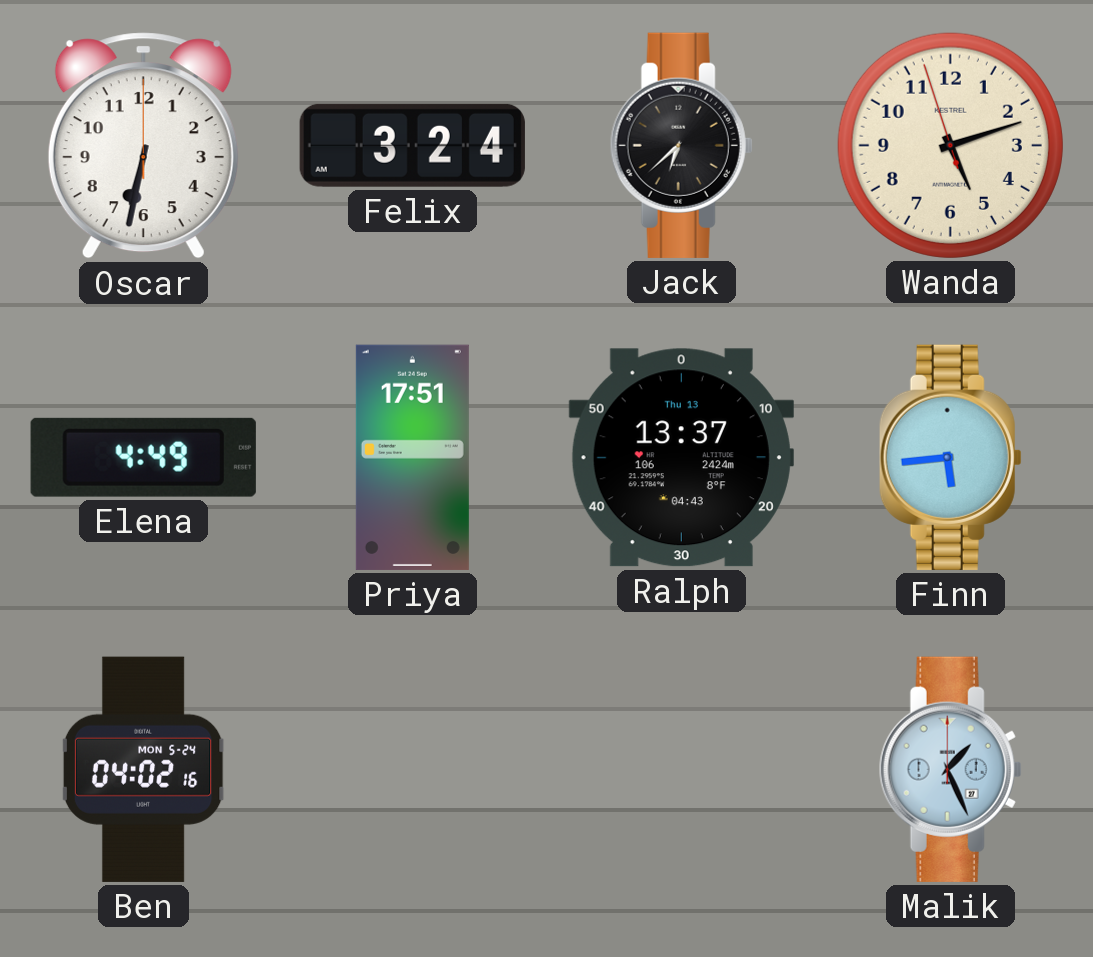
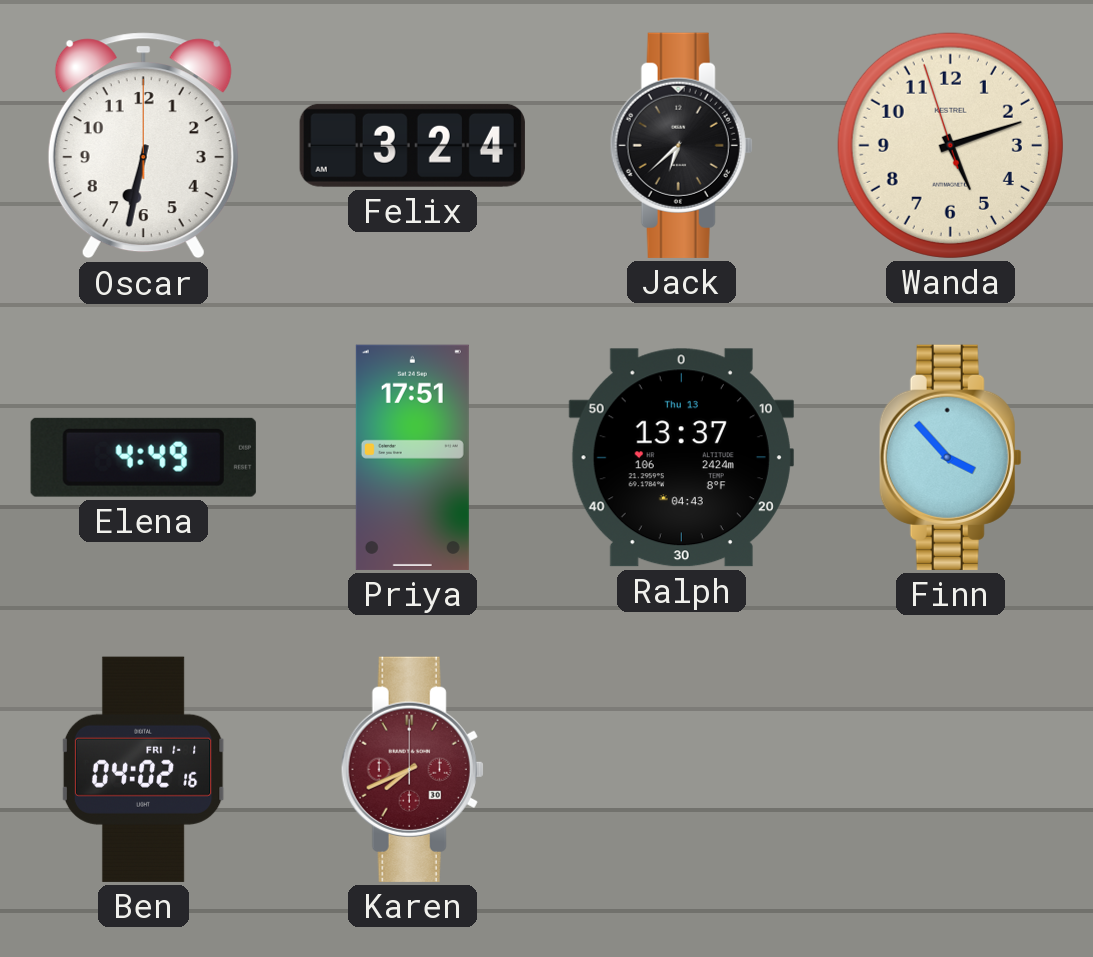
Finn: 5:44 -> 3:53
Ben date: MON 5-24 -> FRI 1-1
Karen: none -> 7:41
Malik: 1:26 -> none
